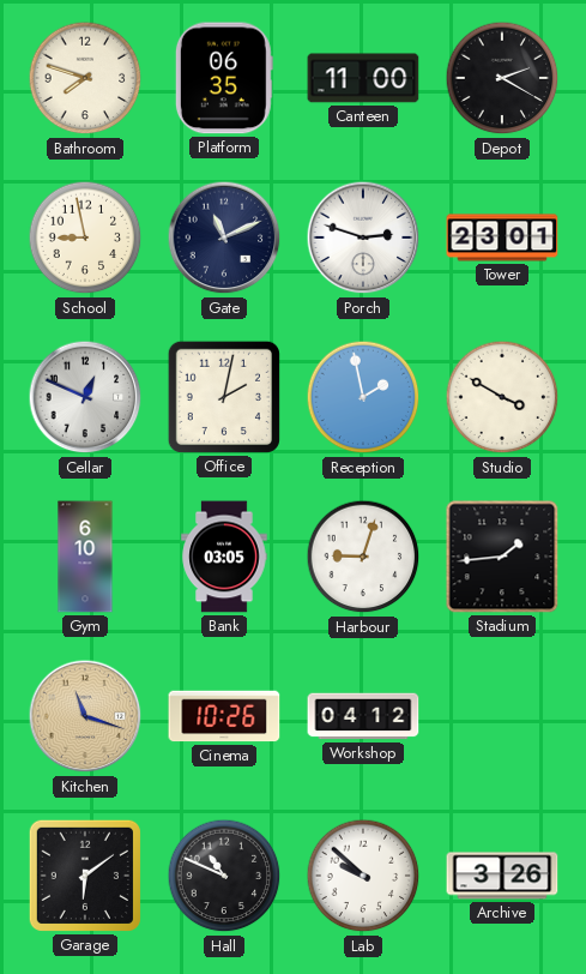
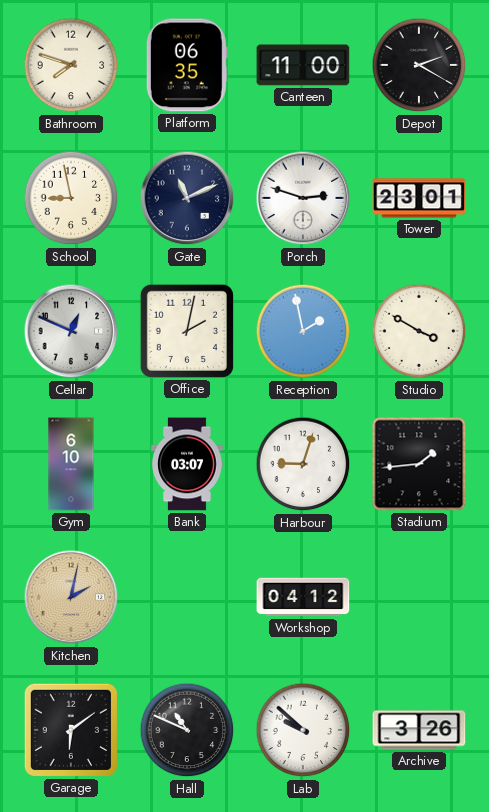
Bank: 03:05 -> 03:07
Kitchen: 11:18 -> 2:02
Cinema: 10:26 -> none
